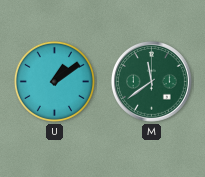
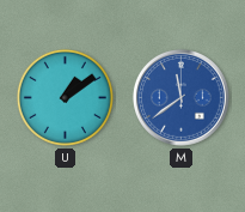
M dial: green -> blue
